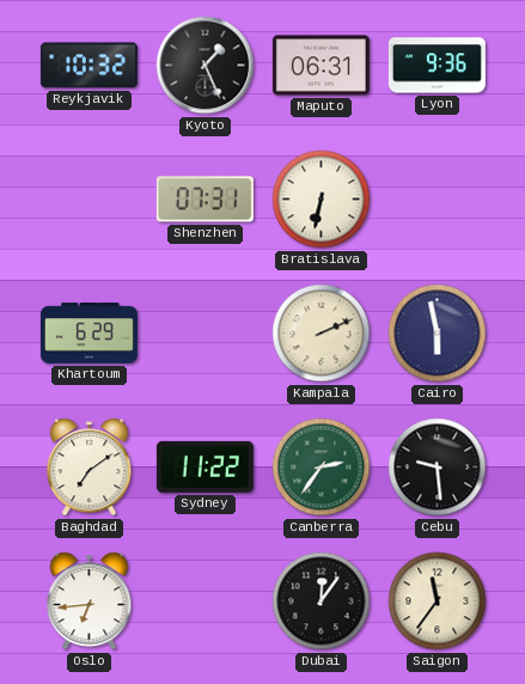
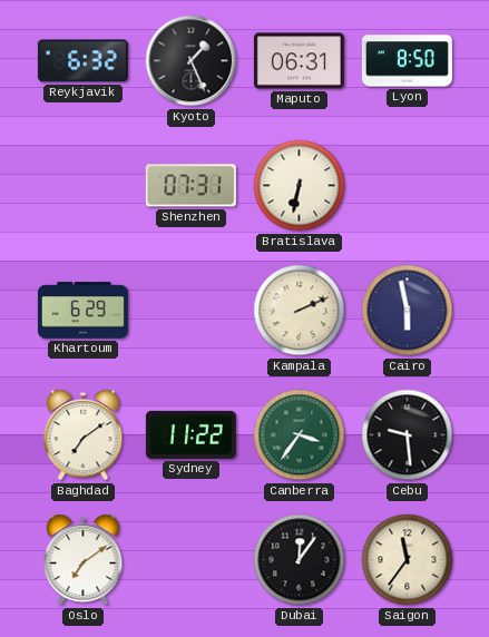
Reykjavik: 10:32 -> 6:32
Lyon: 9:36 -> 8:50
Canberra: 2:36 -> 3:36
Oslo: 6:44 -> 7:09
